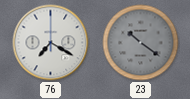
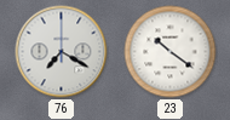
23 dial: grey -> white
